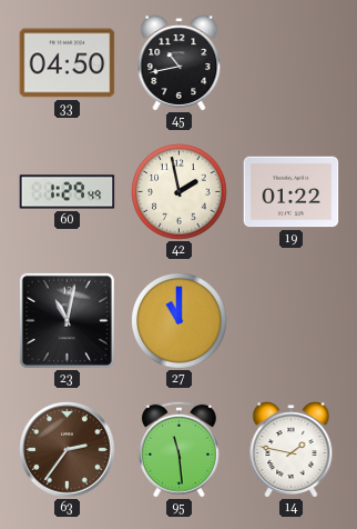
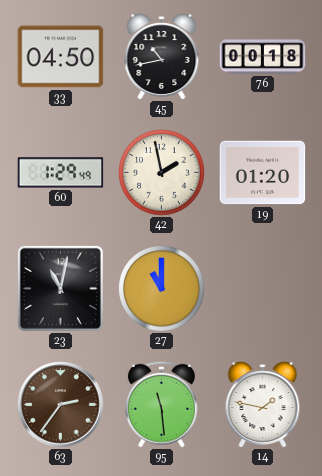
76: none -> 00:18
19: 01:22 -> 01:20
